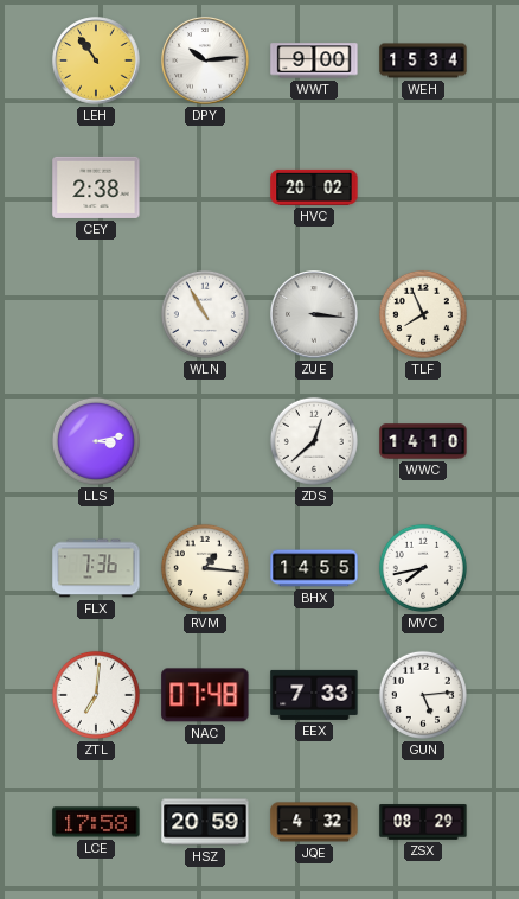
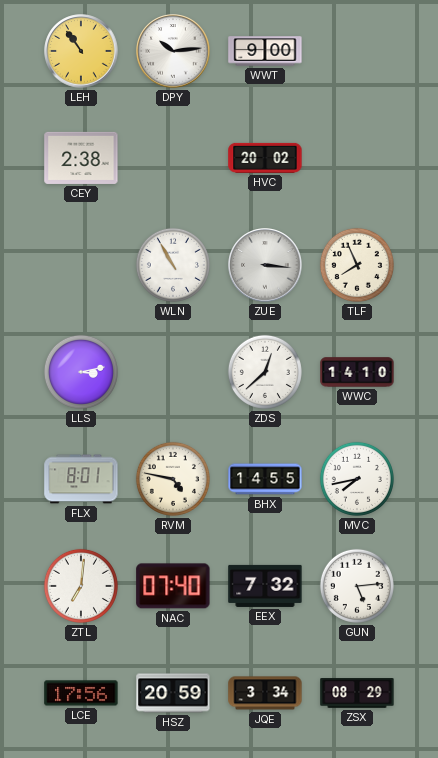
WEH: 15:34 -> none
FLX: 7:36 -> 8:01
RVM: 1:16 -> 4:47
NAC: 07:48 -> 07:40
EEX: 7:33 -> 7:32
LCE: 17:58 -> 17:56
JQE: 4:32 -> 3:34
